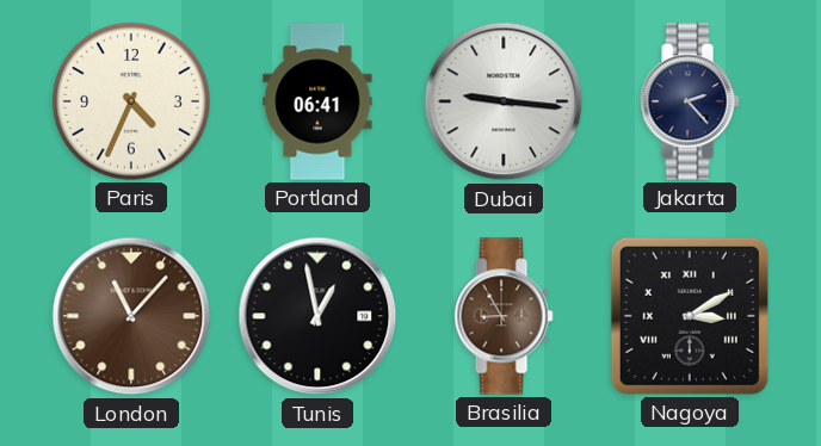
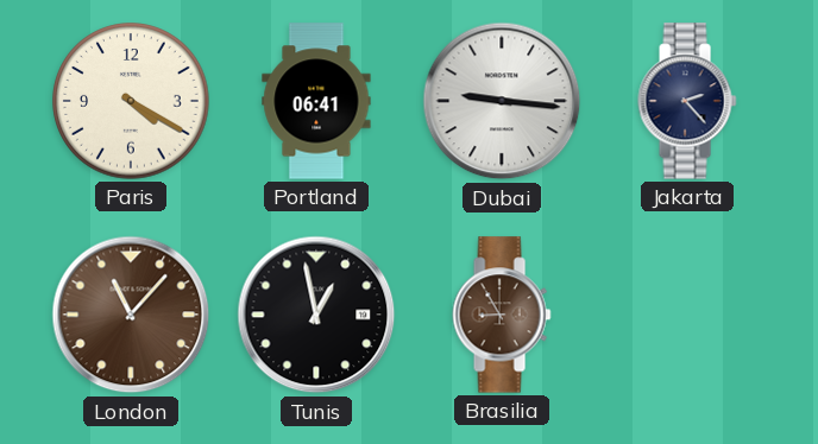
Paris: 4:34 -> 4:20
Nagoya: 3:10 -> none
